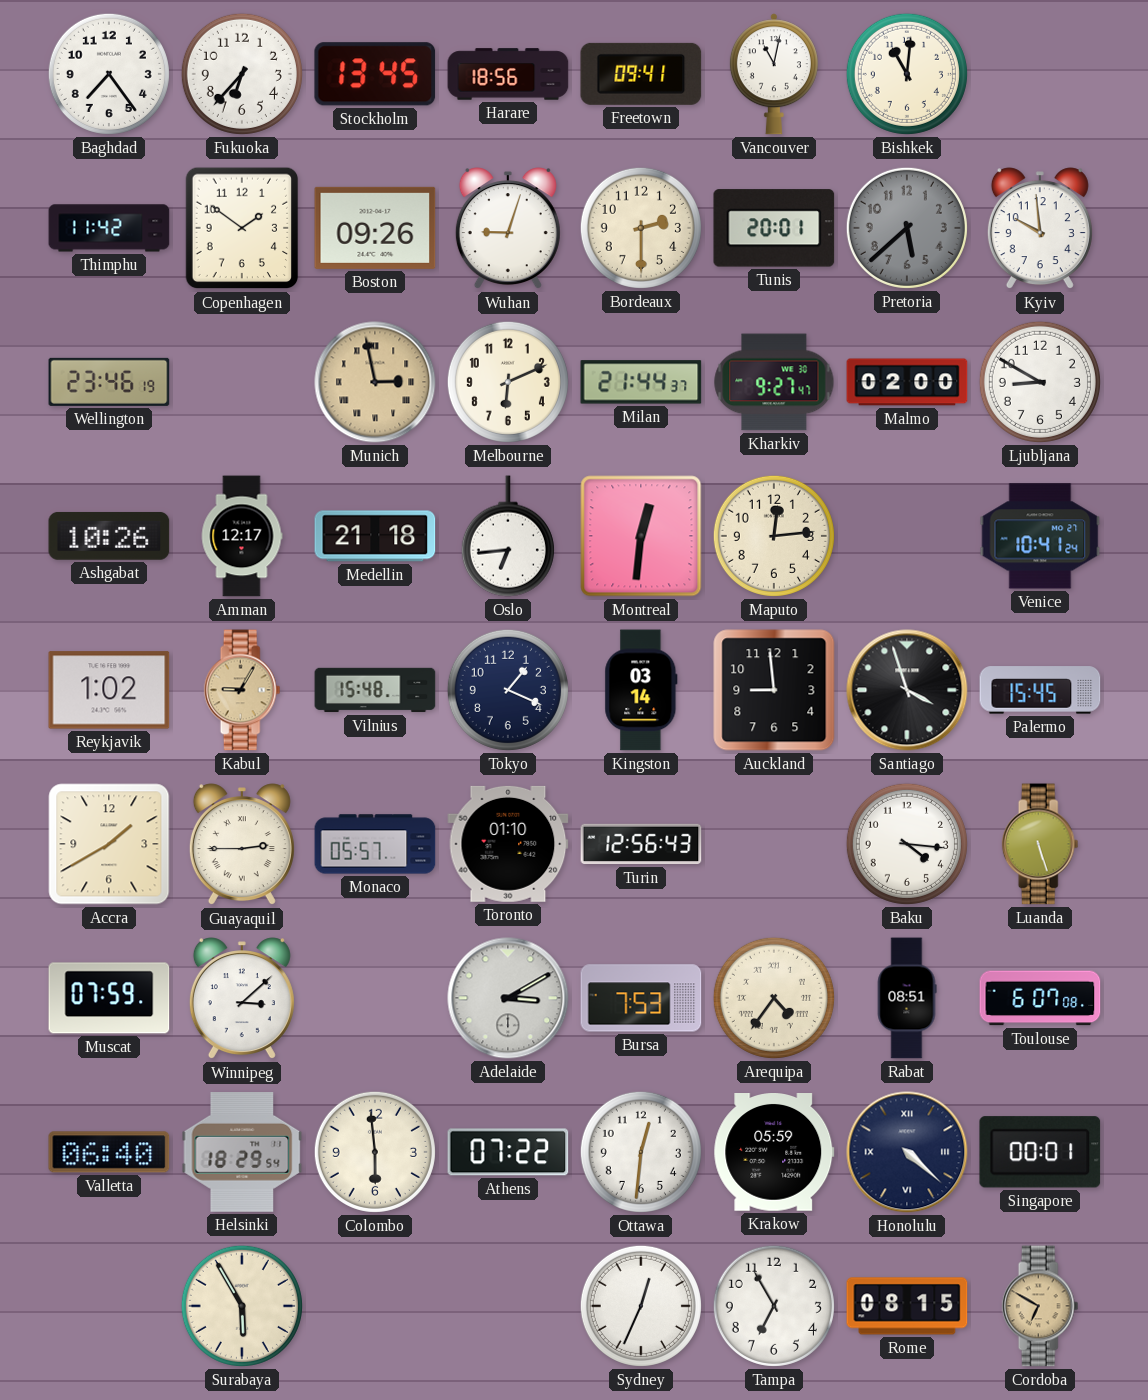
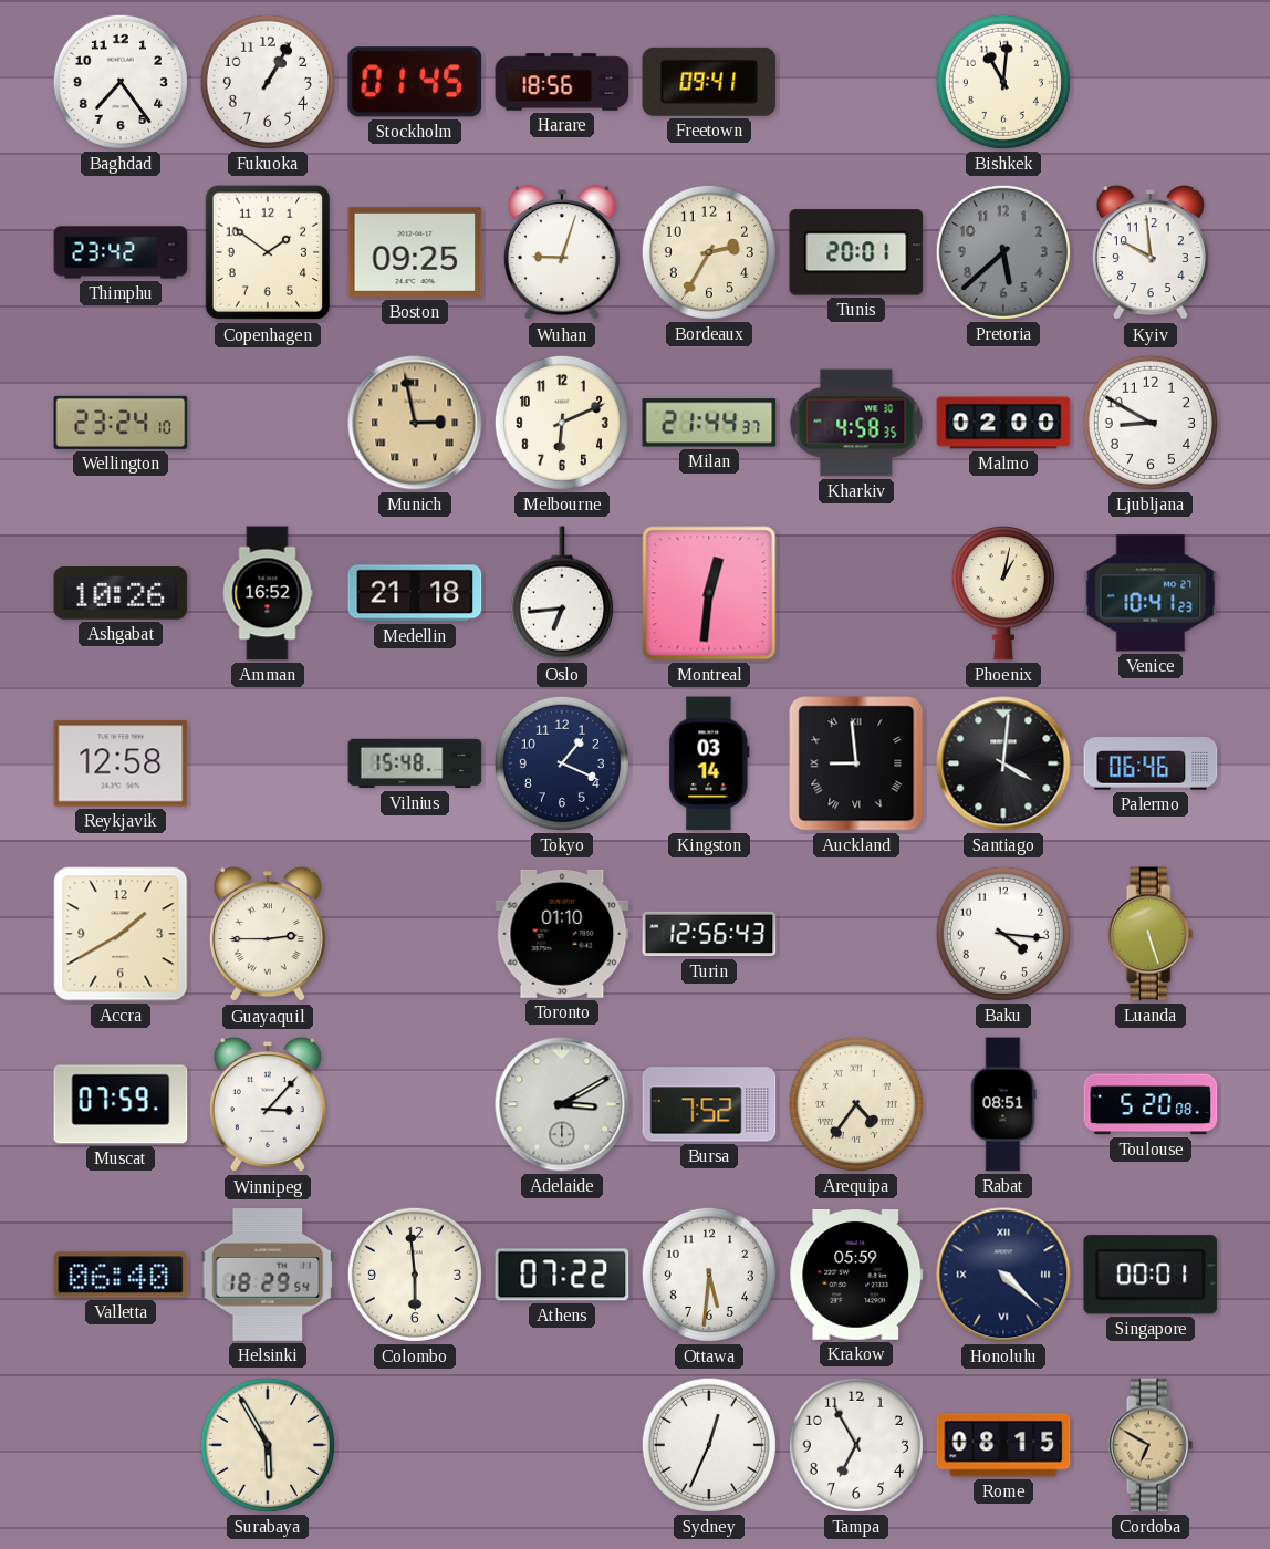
Fukuoka: 6:37 -> 1:05
Stockholm: 13:45 -> 01:45
Vancouver: 11:02 -> none
Thimphu: 11:42 -> 23:42
Boston: 09:26 -> 09:25
Bordeaux: 2:30 -> 2:35
Wellington: 23:46 -> 23:24
Kharkiv: 9:27 -> 4:58
Amman: 12:17 -> 16:52
Maputo: 12:14 -> none
Phoenix: none -> 1:02
Venice: 10:41:24 -> 10:41:23
Reykjavik: 1:02 -> 12:58
Kabul: 9:05 -> none
Auckland numerals: Arabic -> Roman
Santiago: 3:57 -> 4:01
Palermo: 15:45 -> 06:46
Monaco: 05:57 -> none
Winnipeg: 3:08 -> 3:07
Bursa: 7:53 -> 7:52
Toulouse: 6:07 -> 5:20
Ottawa: 12:31 -> 5:31
